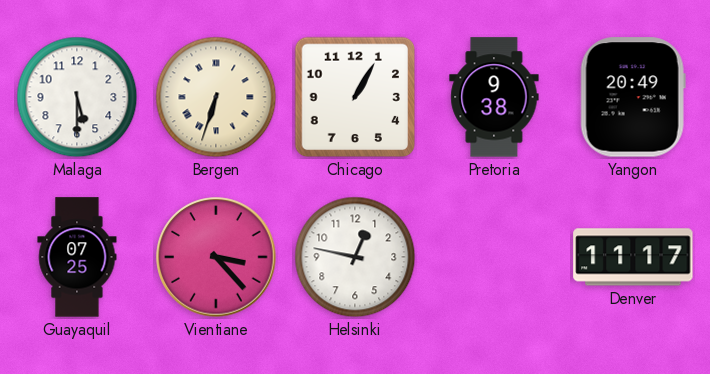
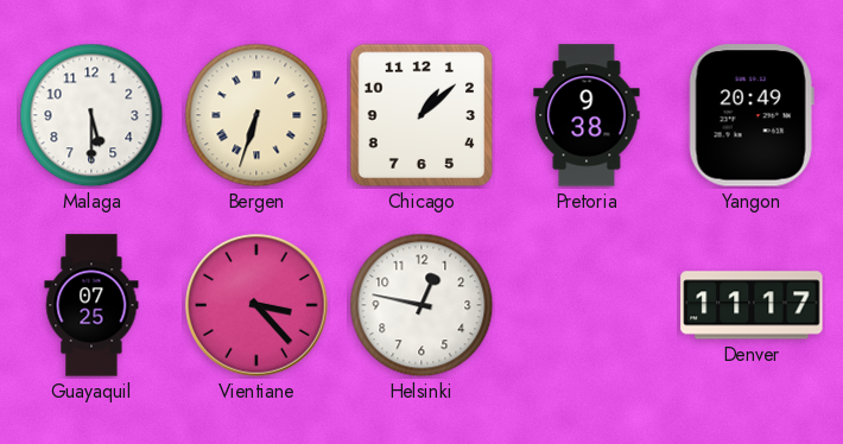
Chicago: 1:05 -> 1:08
